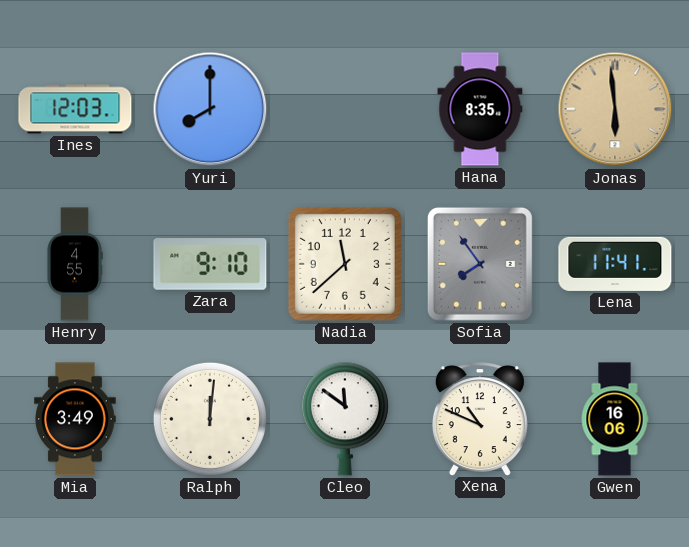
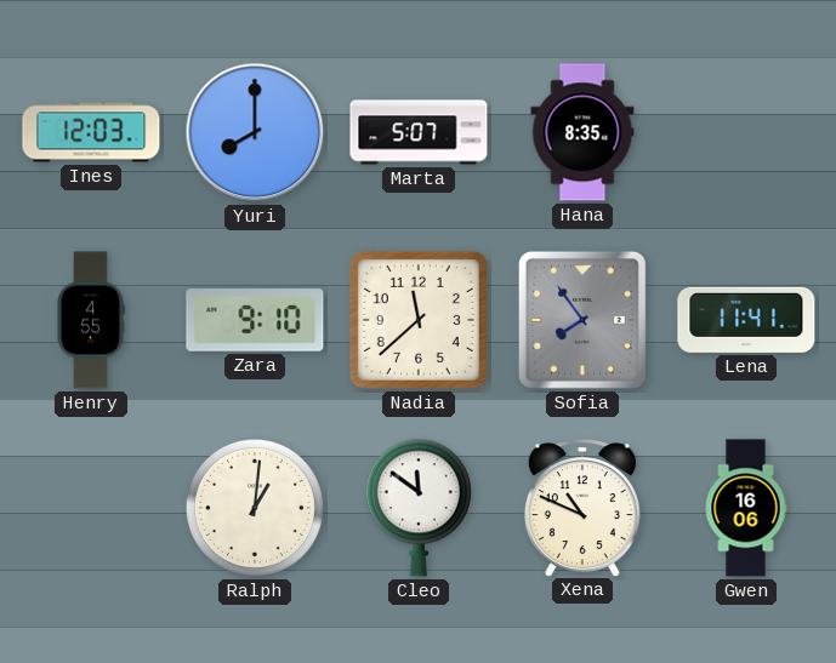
Marta: none -> 5:07
Jonas: 5:59 -> none
Mia: 3:49 -> none
Ralph: 12:01 -> 1:01
